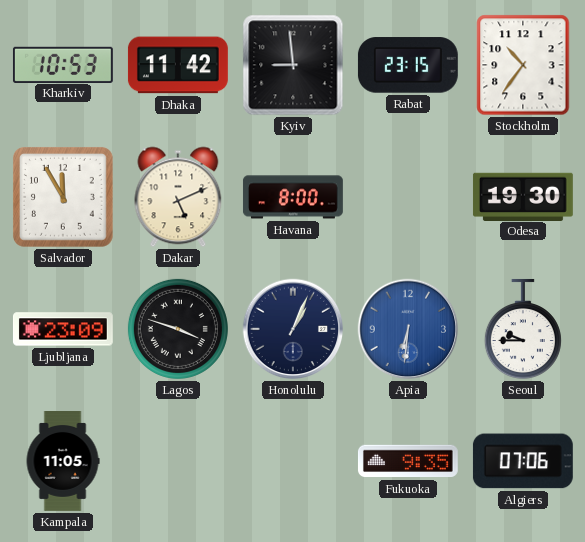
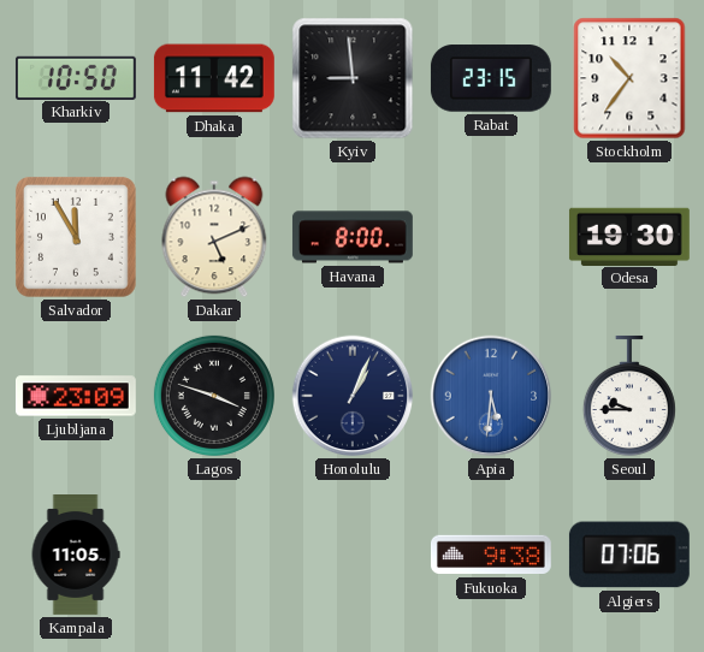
Kharkiv: 10:53 -> 10:50
Apia: 6:31 -> 5:31
Fukuoka: 9:35 -> 9:38
